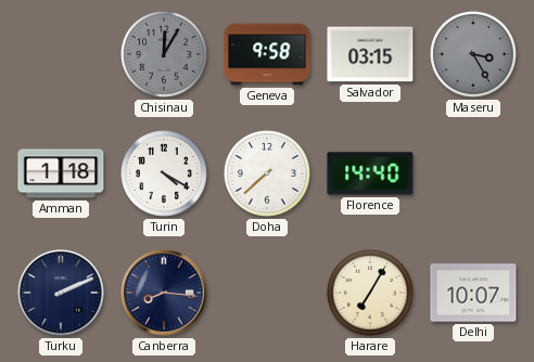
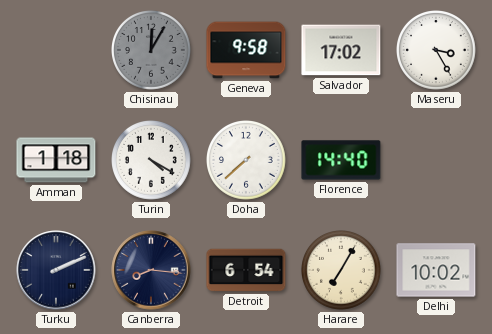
Salvador: 03:15 -> 17:02
Maseru dial: grey -> white
Detroit: none -> 6:54
Delhi: 10:07 -> 10:02
